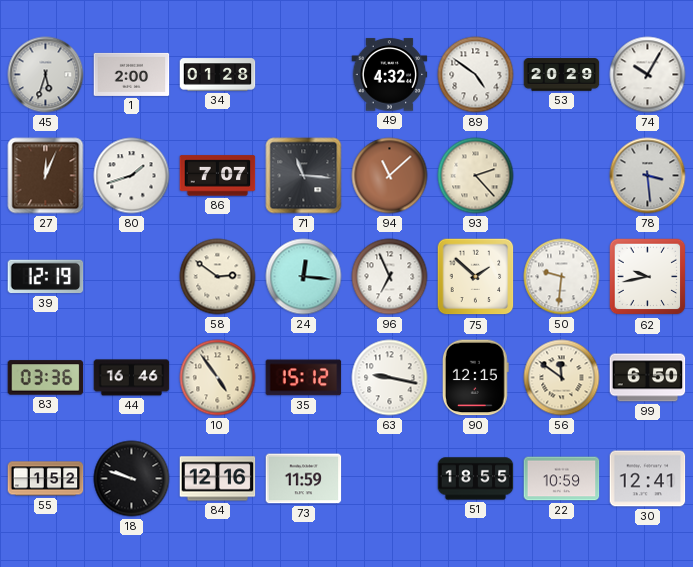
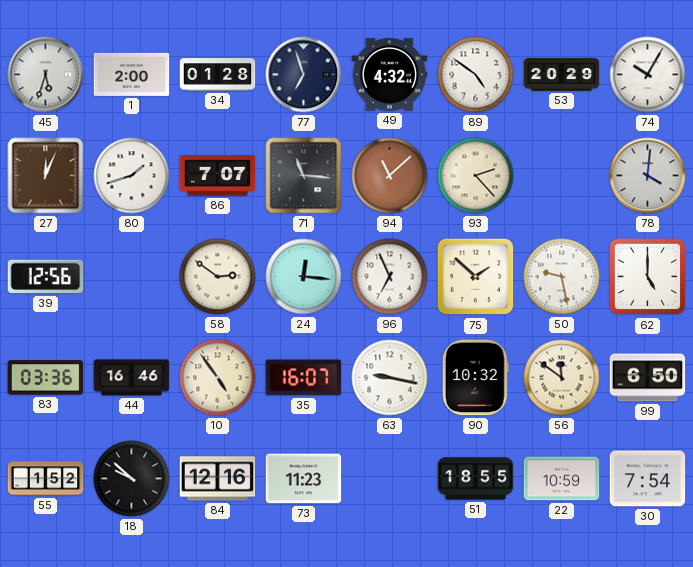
77: none -> 6:57
78: 3:29 -> 4:01
39: 12:19 -> 12:56
50: 9:31 -> 9:28
62: 9:43 -> 5:00
35: 15:12 -> 16:07
90: 12:15 -> 10:32
18: 9:48 -> 9:52
73: 11:59 -> 11:23
30: 12:41 -> 7:54
